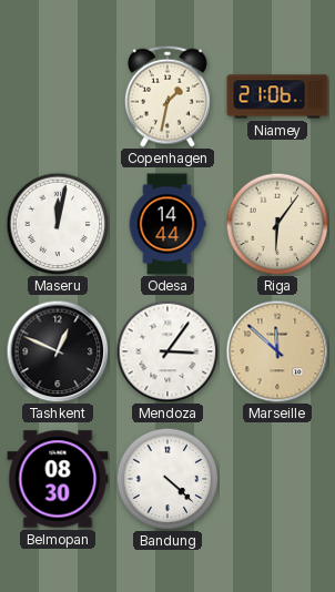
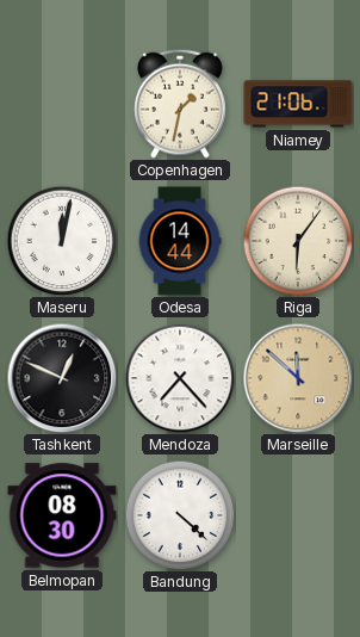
Mendoza: 3:06 -> 7:23
